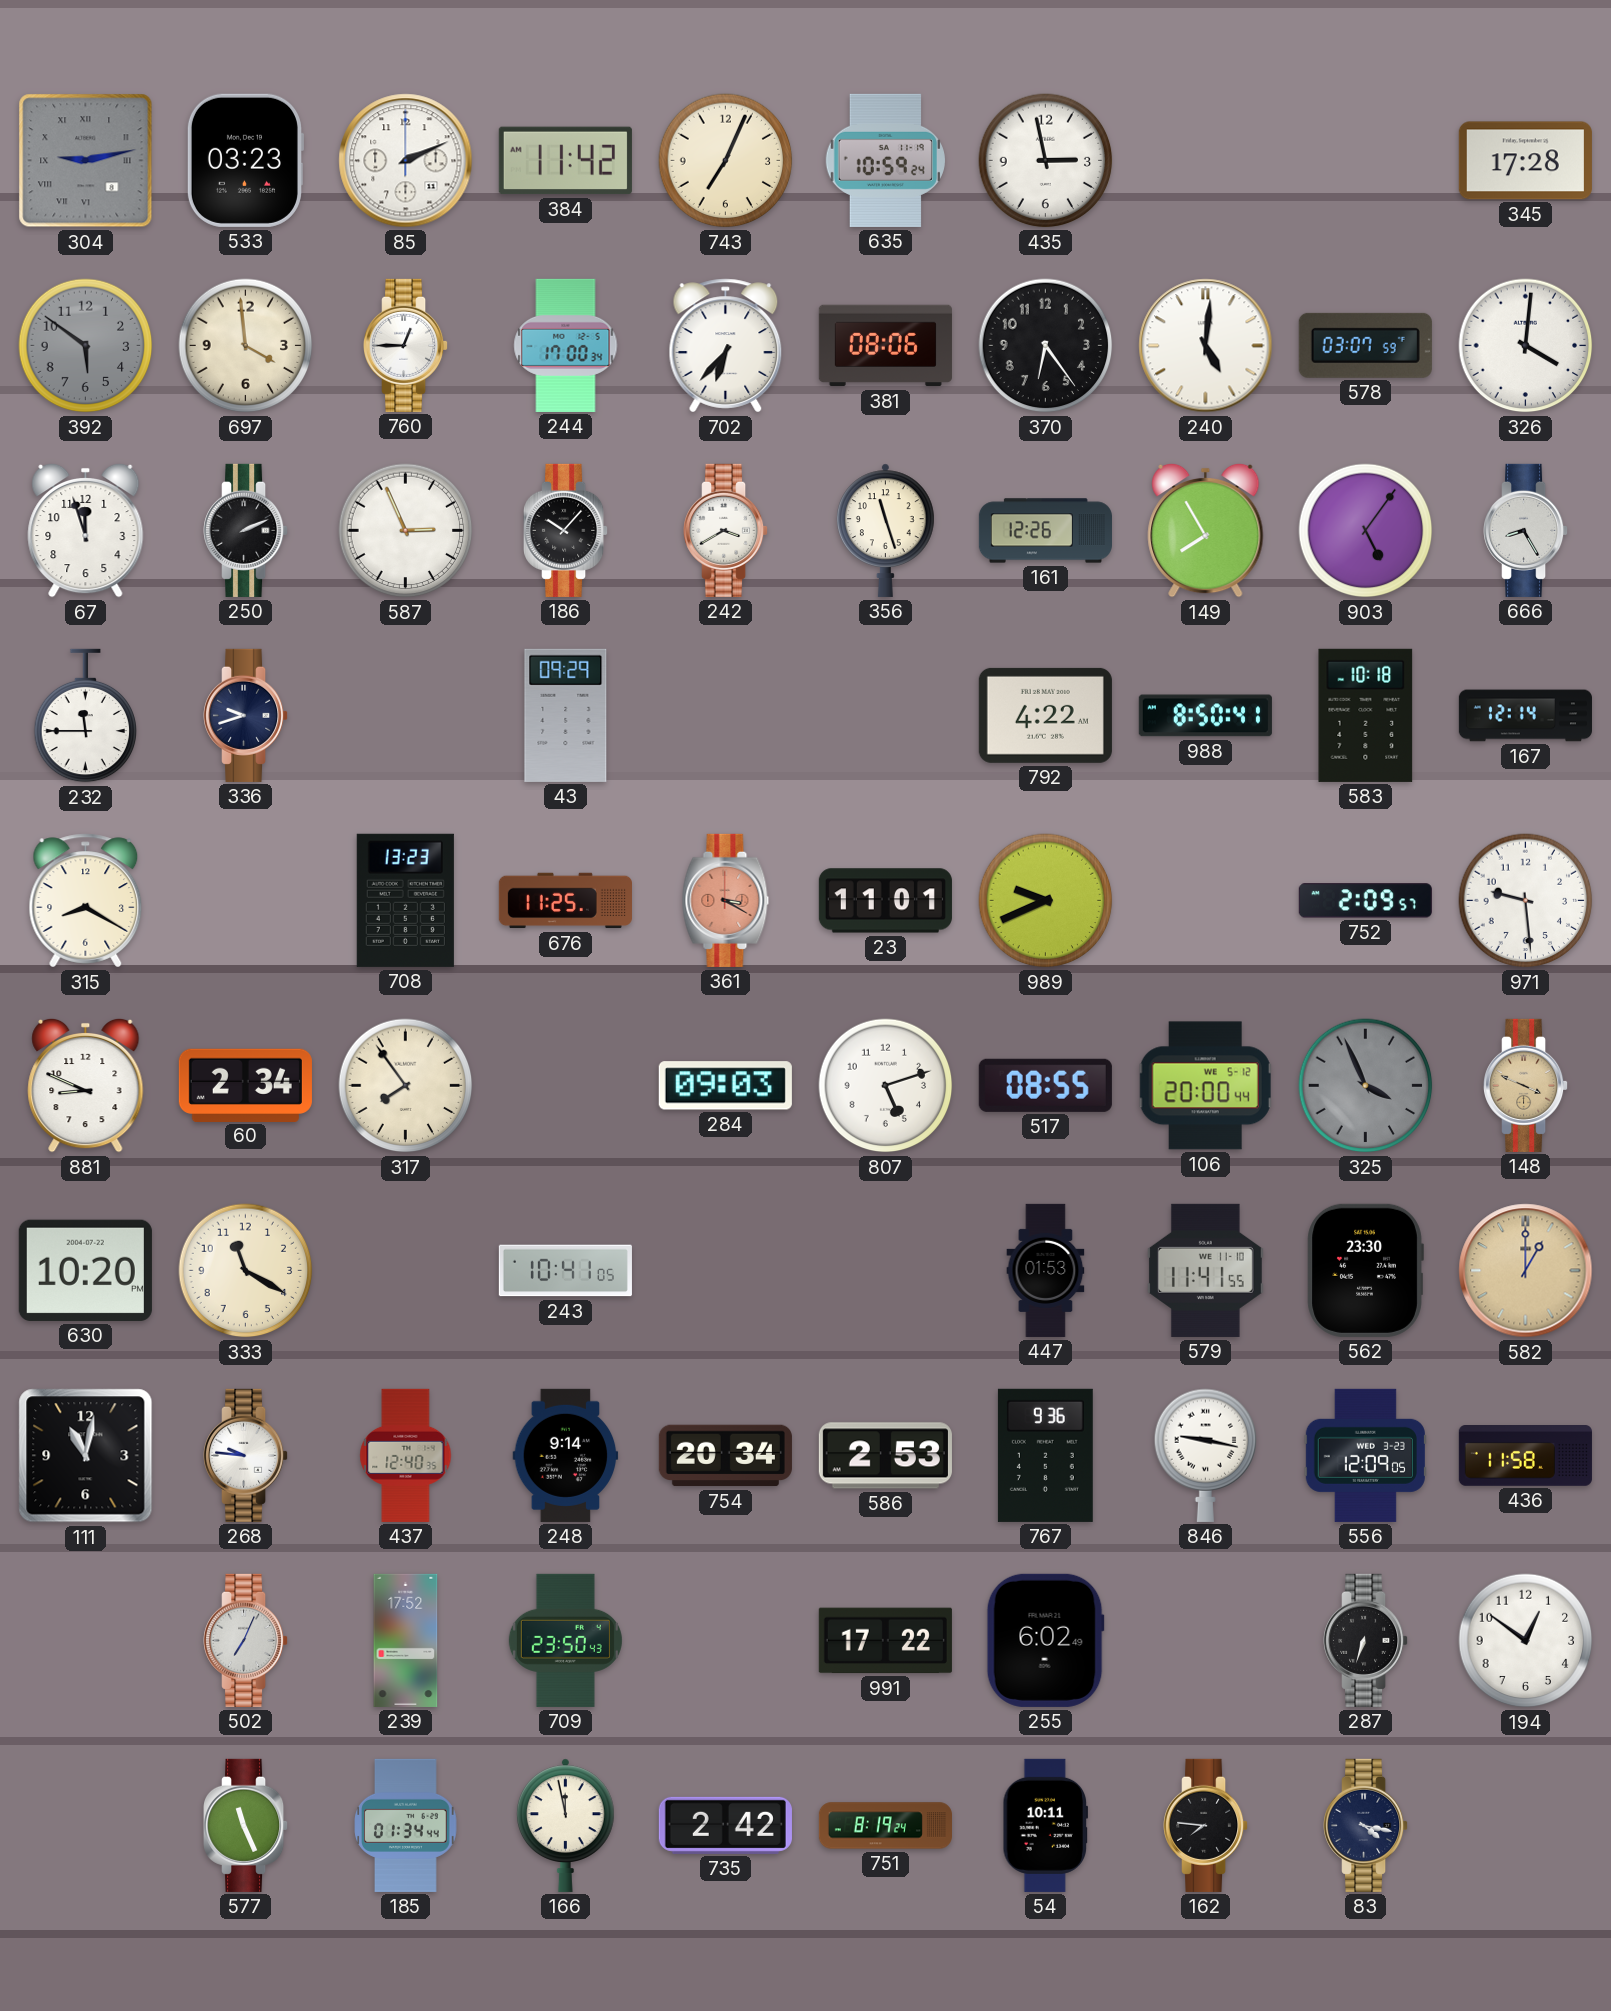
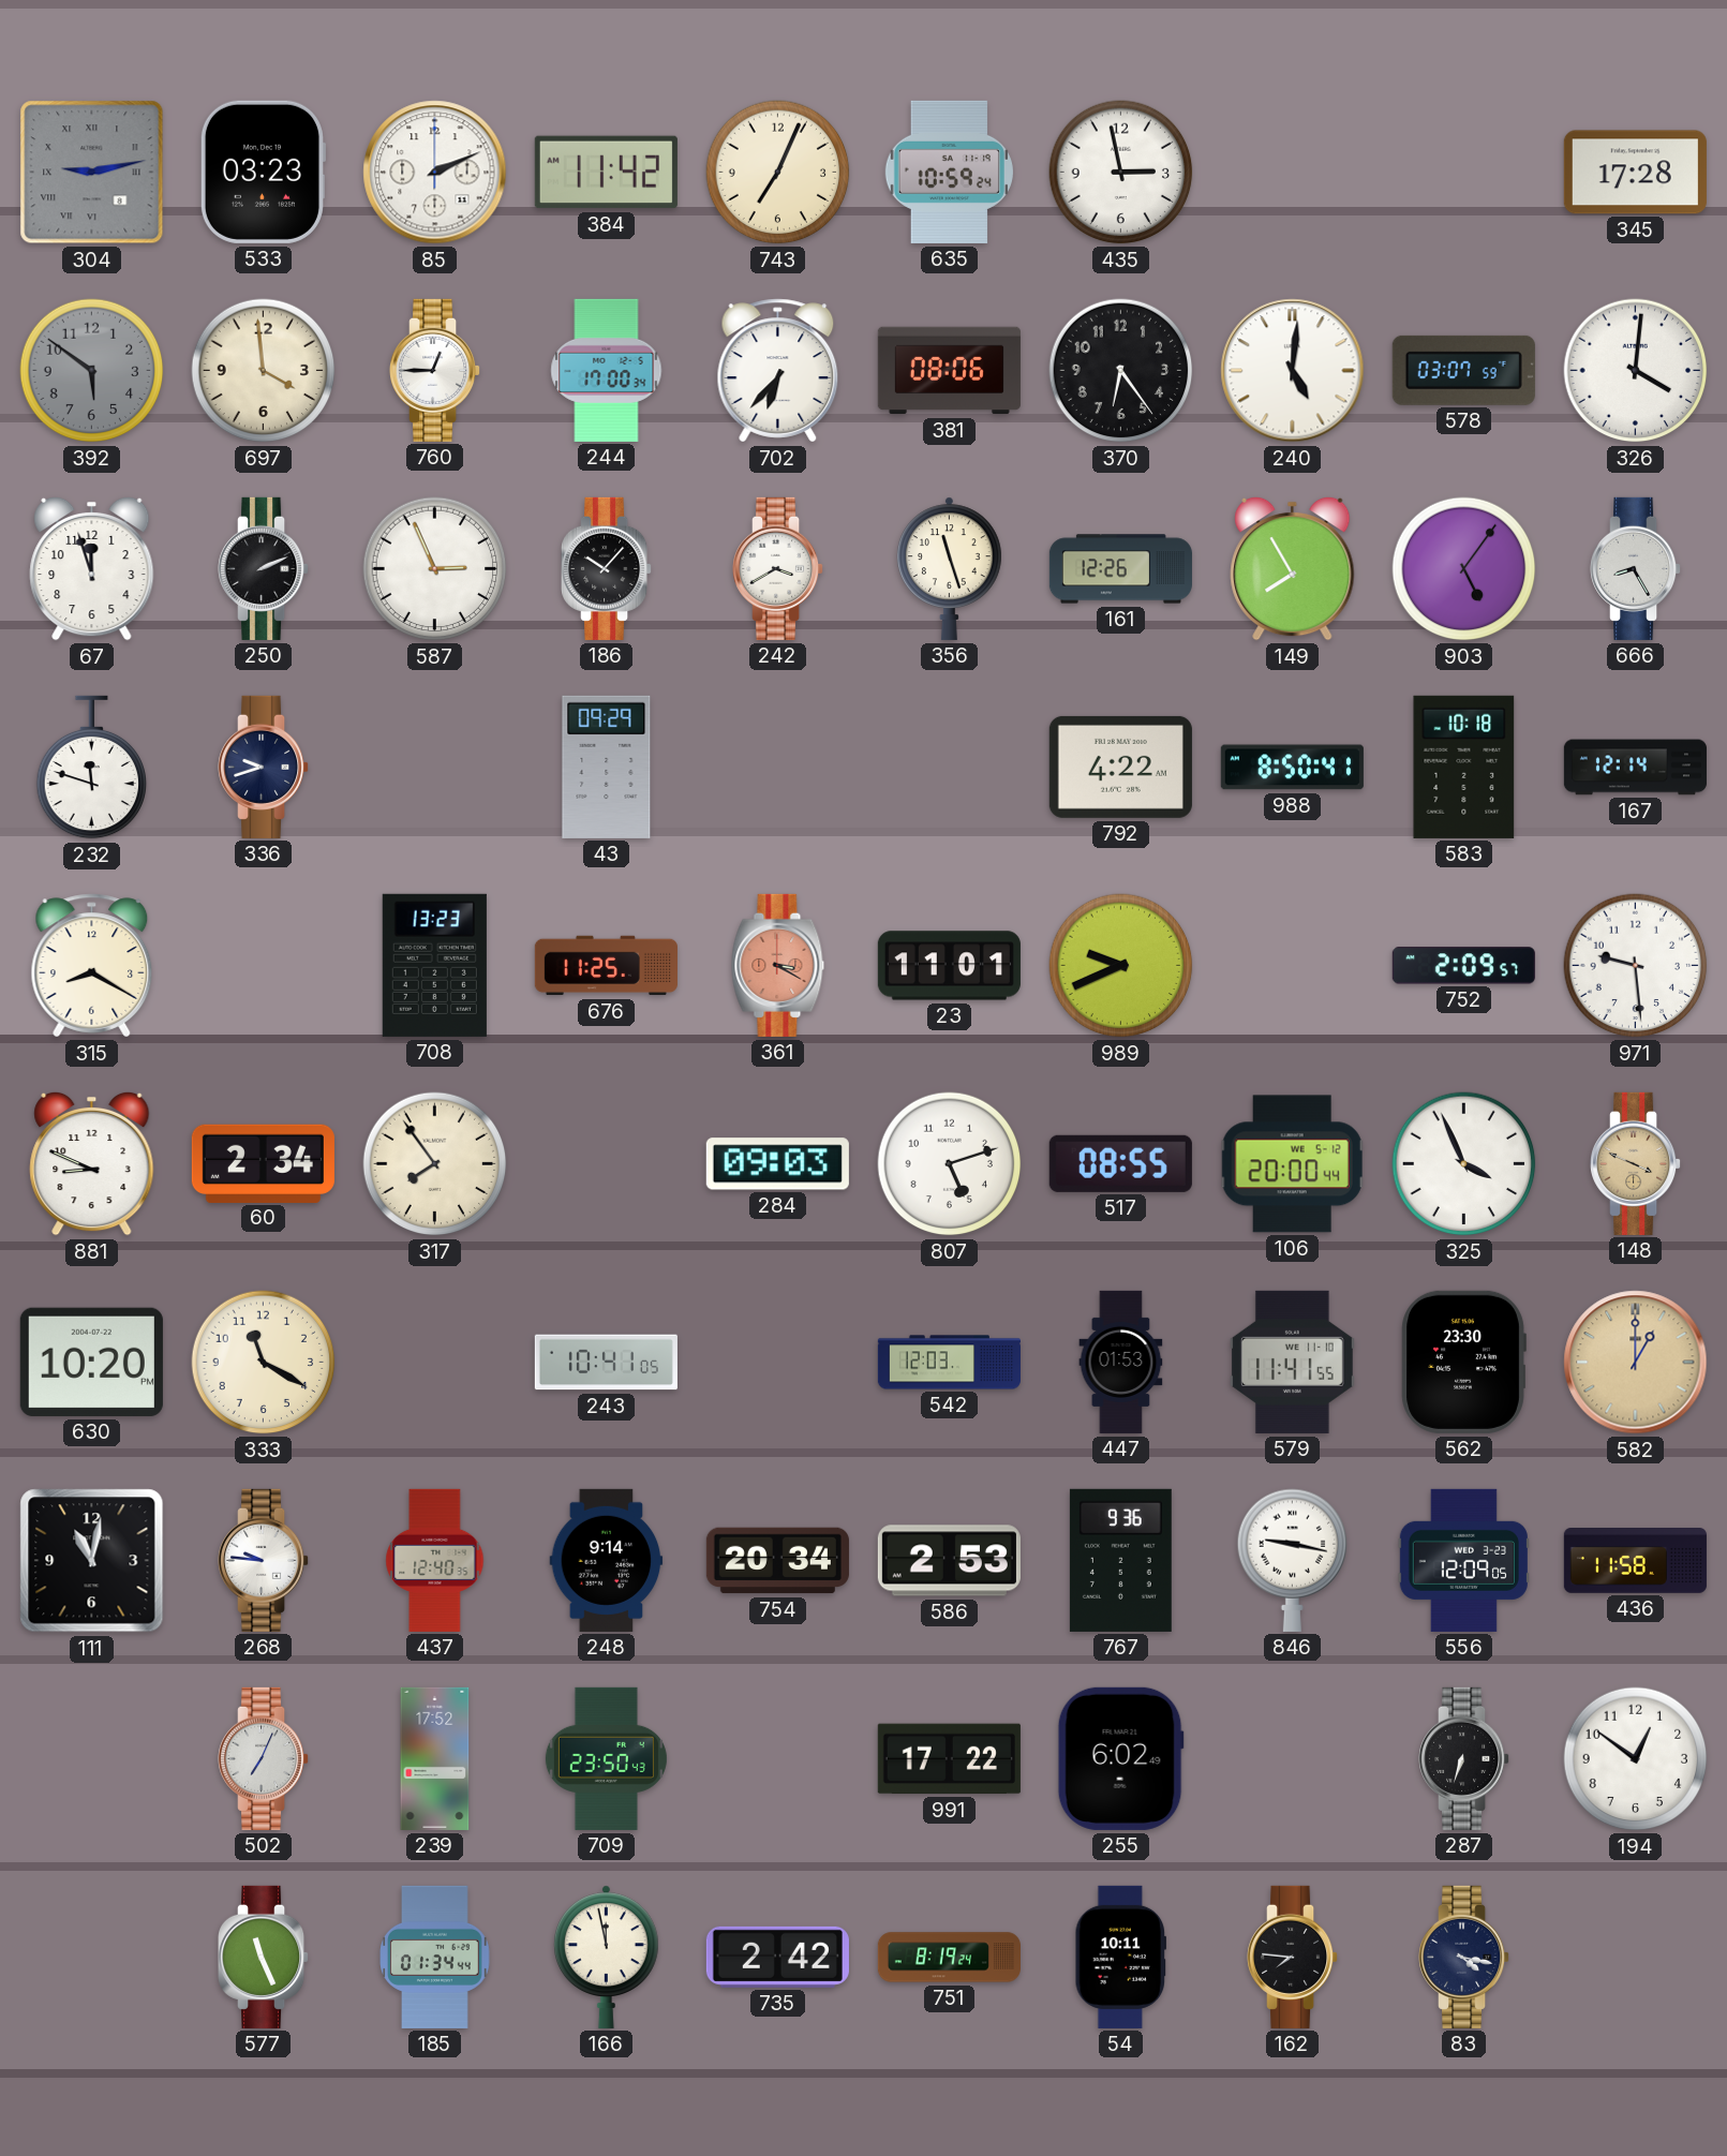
232: 11:45 -> 11:48
325 dial: grey -> white
542: none -> 12:03
